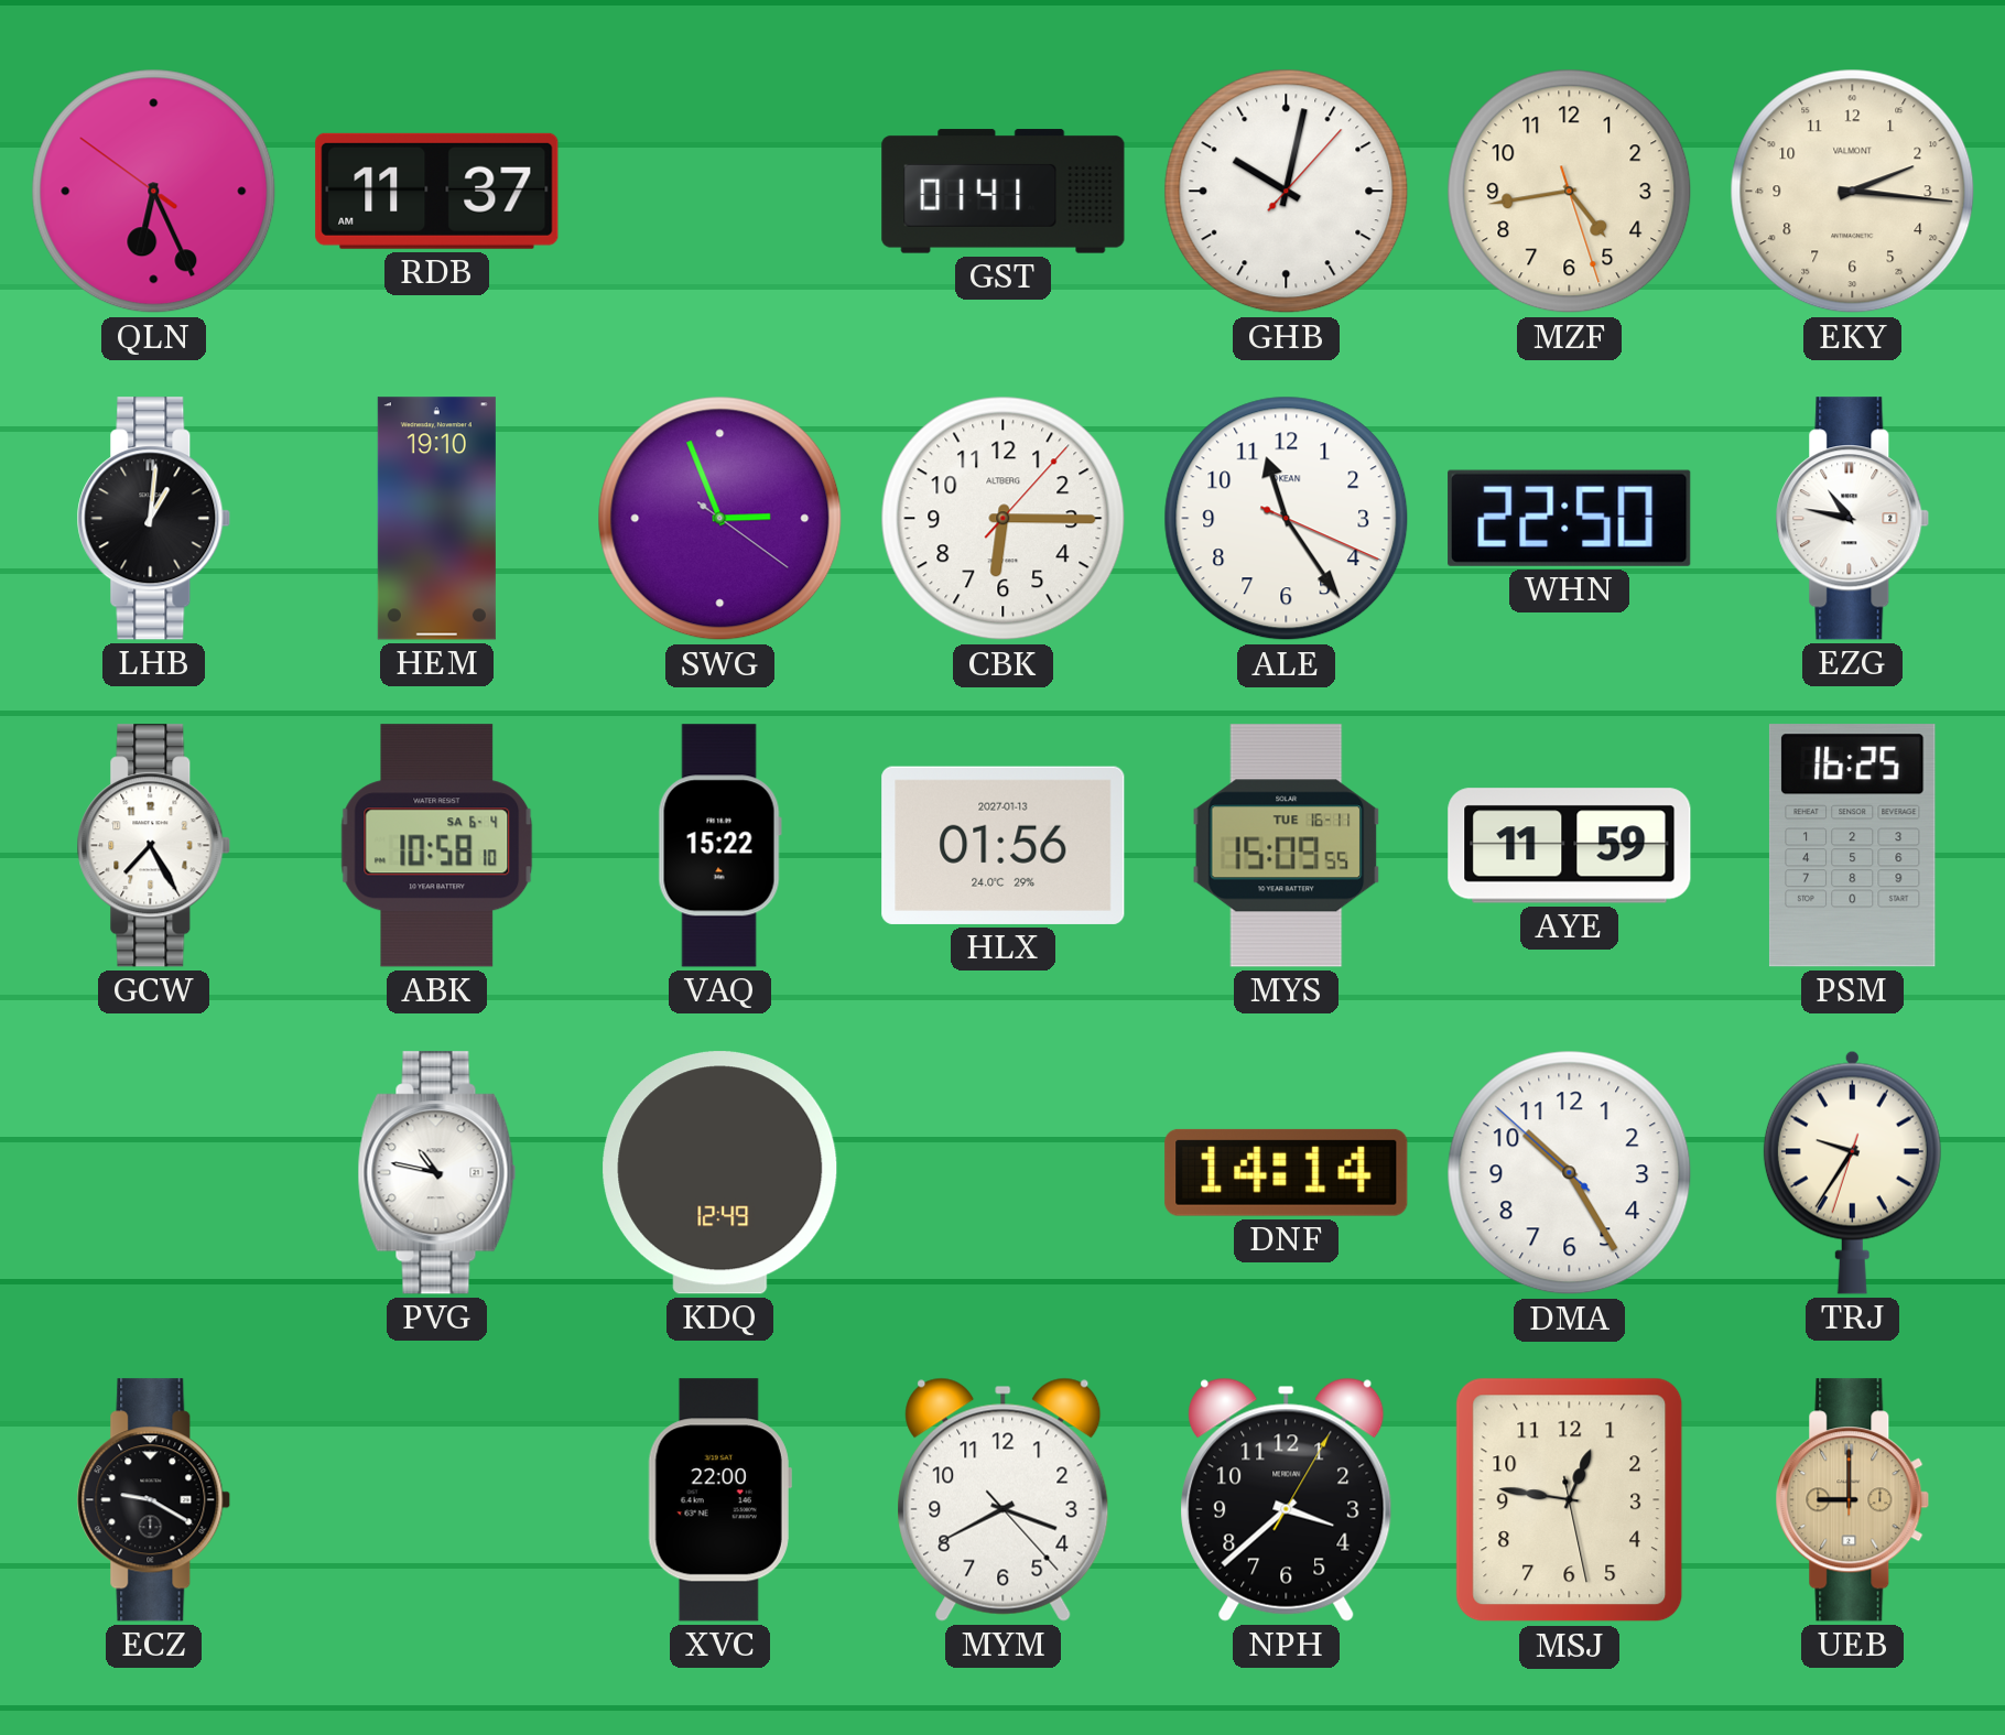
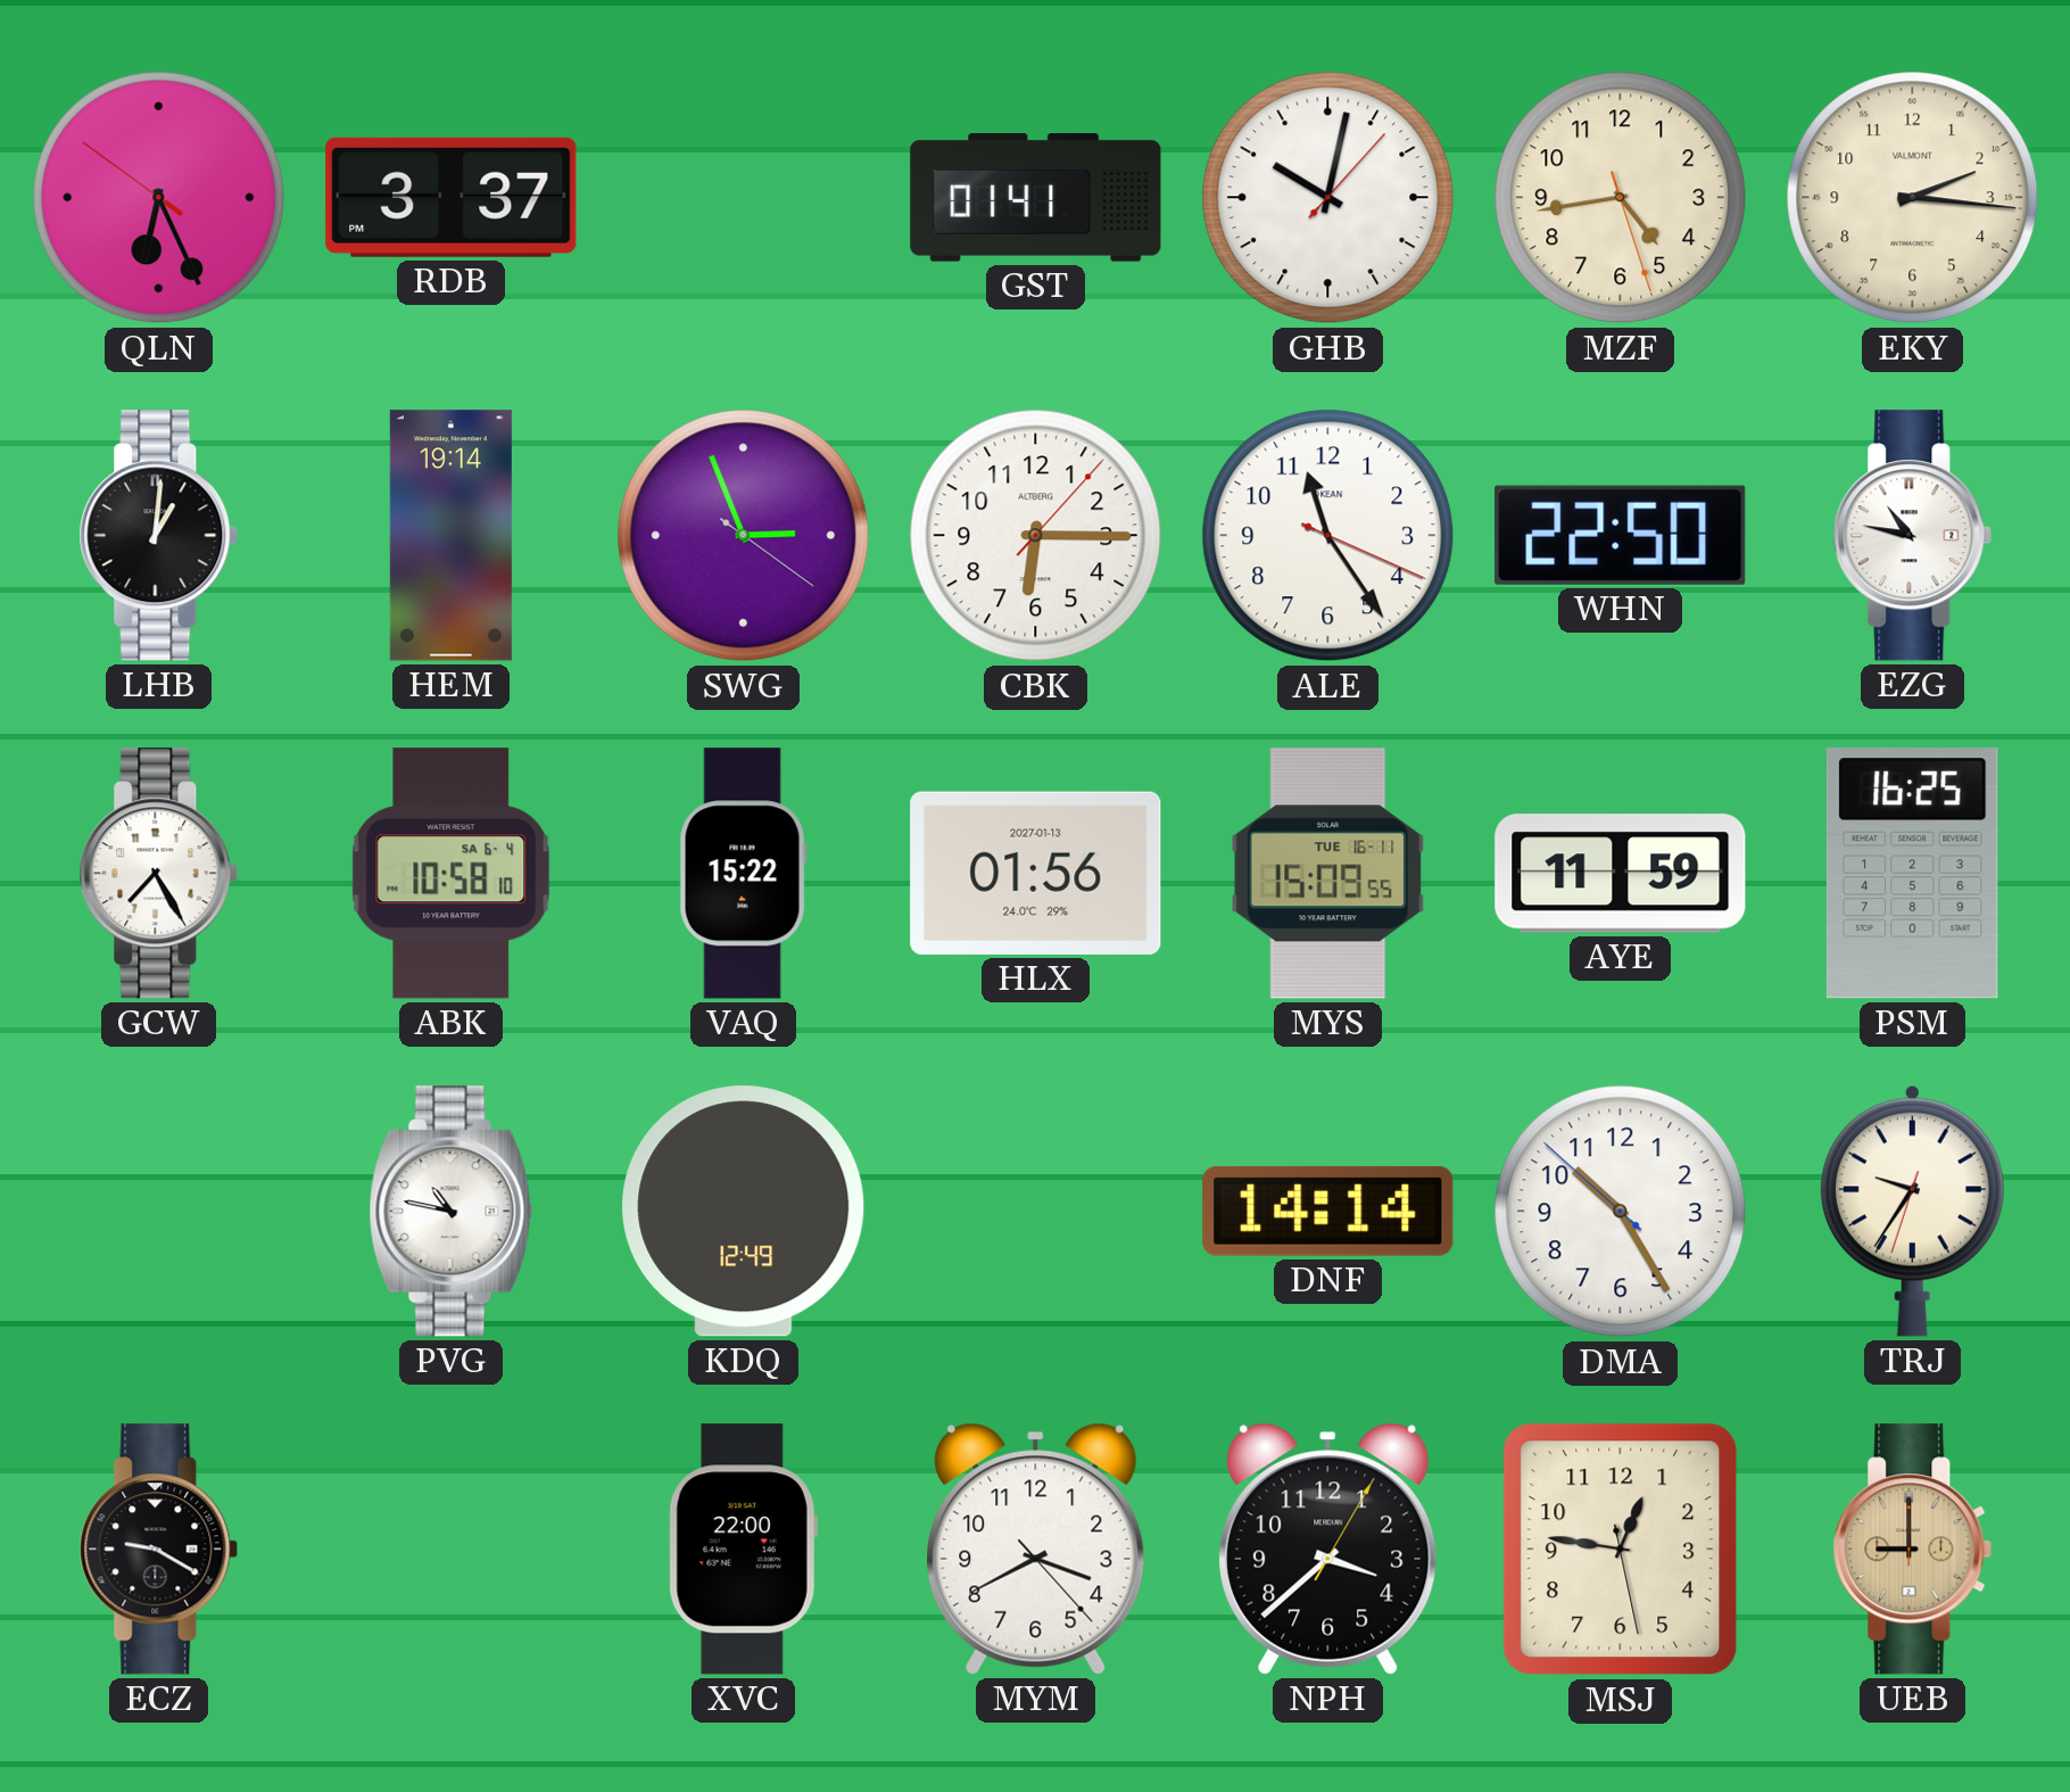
RDB: 11:37 -> 3:37
HEM: 19:10 -> 19:14
